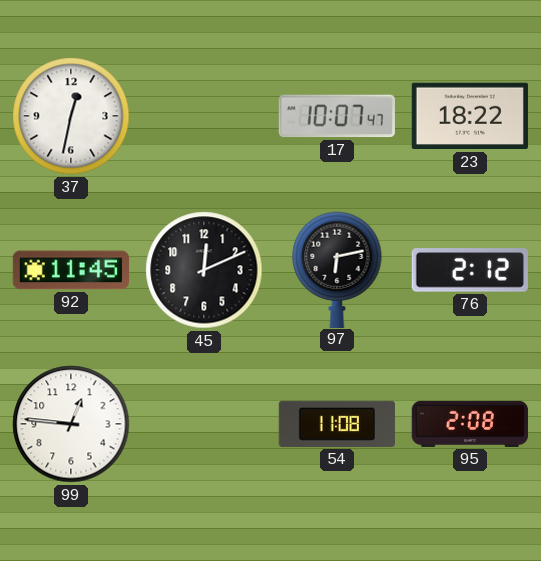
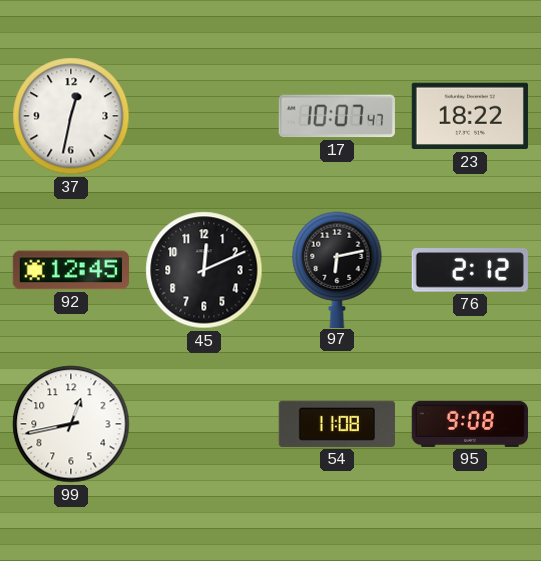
92: 11:45 -> 12:45
99: 12:46 -> 12:43
95: 2:08 -> 9:08
